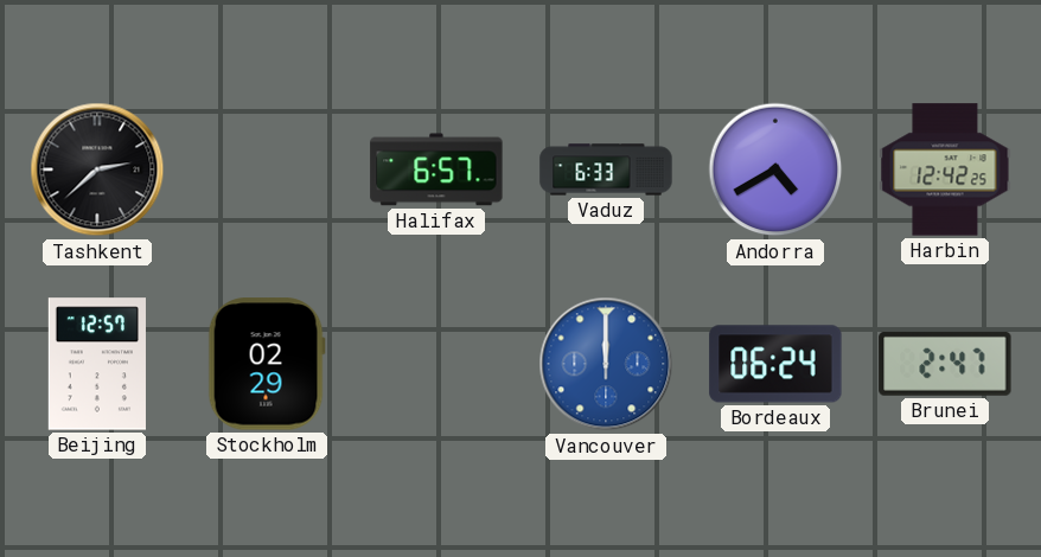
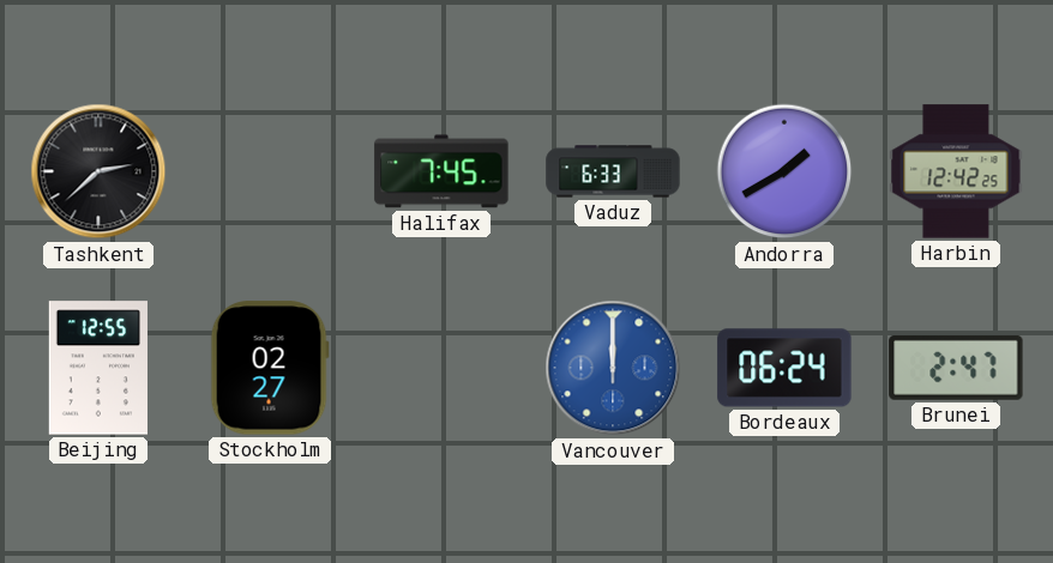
Halifax: 6:57 -> 7:45
Andorra: 4:40 -> 1:40
Beijing: 12:57 -> 12:55
Stockholm: 02:29 -> 02:27
